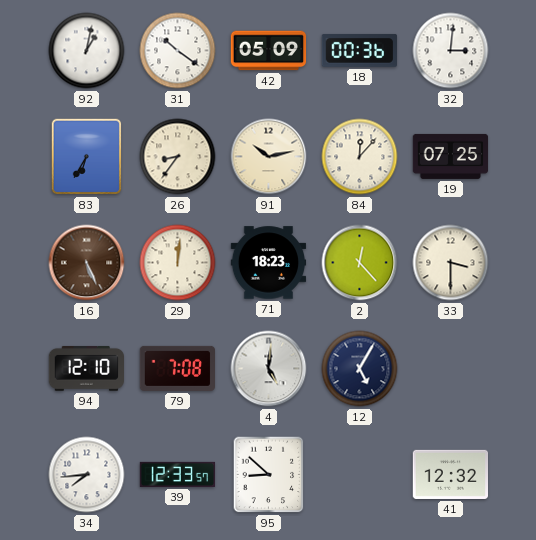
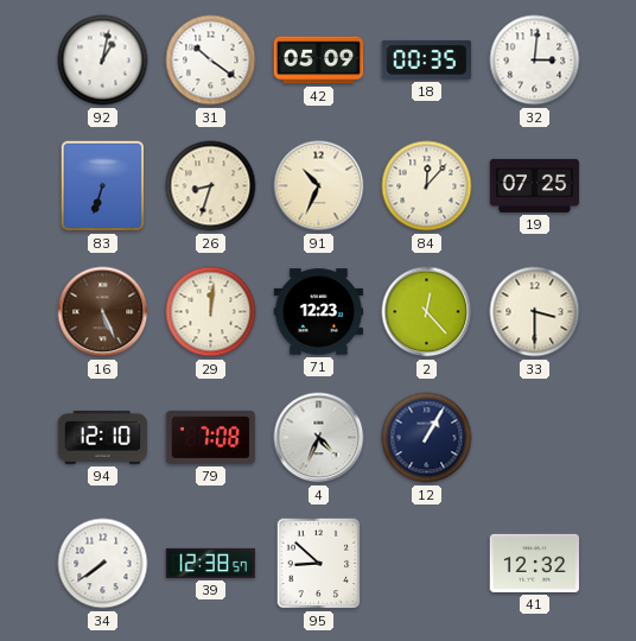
18: 00:36 -> 00:35
83: 6:35 -> 6:33
26: 8:36 -> 8:33
91: 10:13 -> 10:34
71: 18:23 -> 12:23
4: 5:01 -> 4:34
12: 5:05 -> 1:05
34: 7:44 -> 7:39
39: 12:33 -> 12:38
